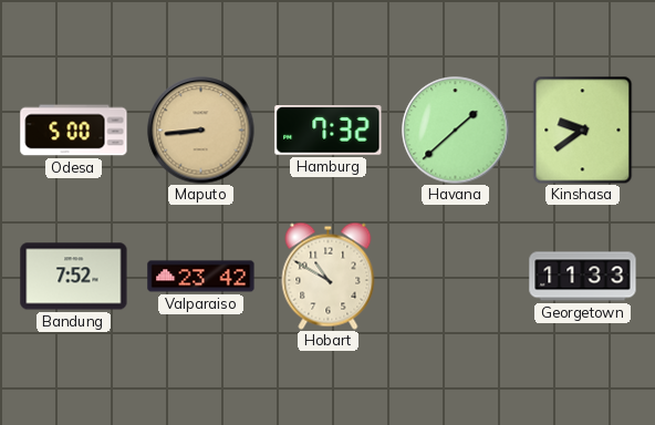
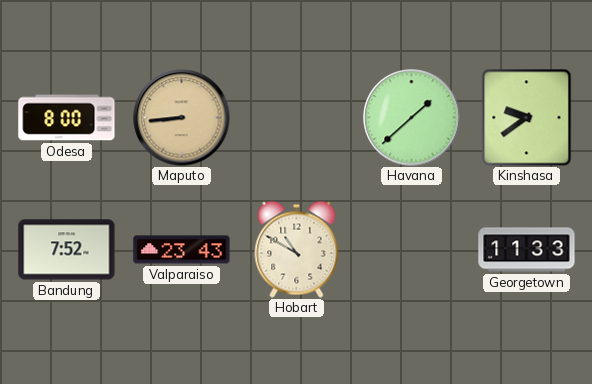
Odesa: 5:00 -> 8:00
Hamburg: 7:32 -> none
Valparaiso: 23:42 -> 23:43
